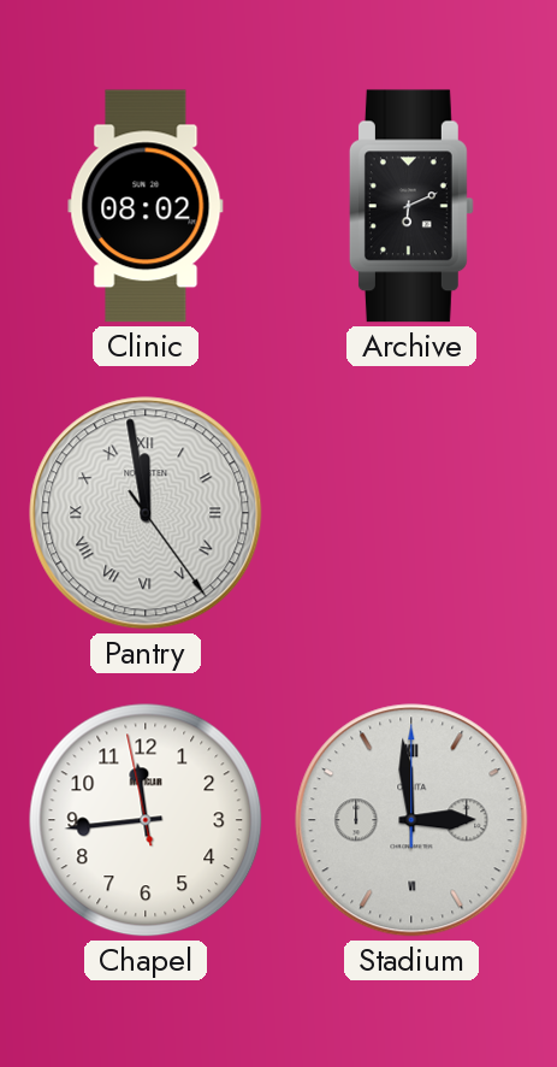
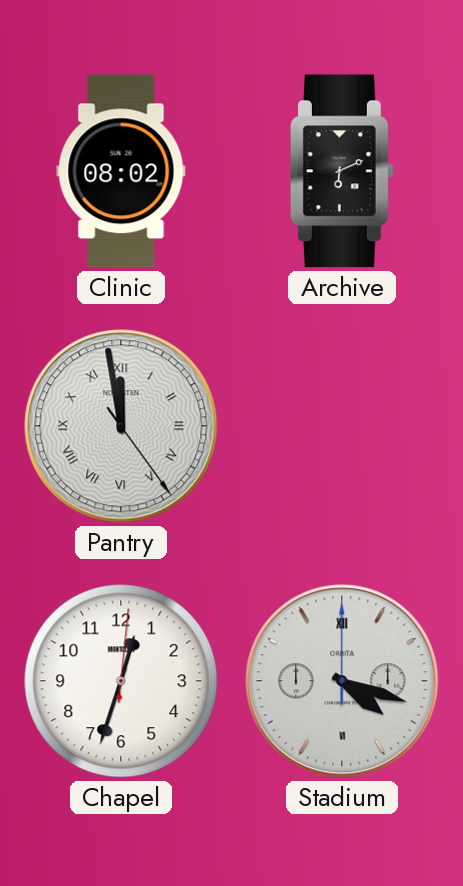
Chapel: 11:43 -> 12:33
Stadium: 2:59 -> 4:18
